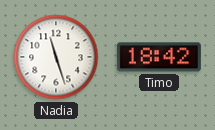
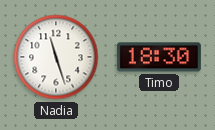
Timo: 18:42 -> 18:30
